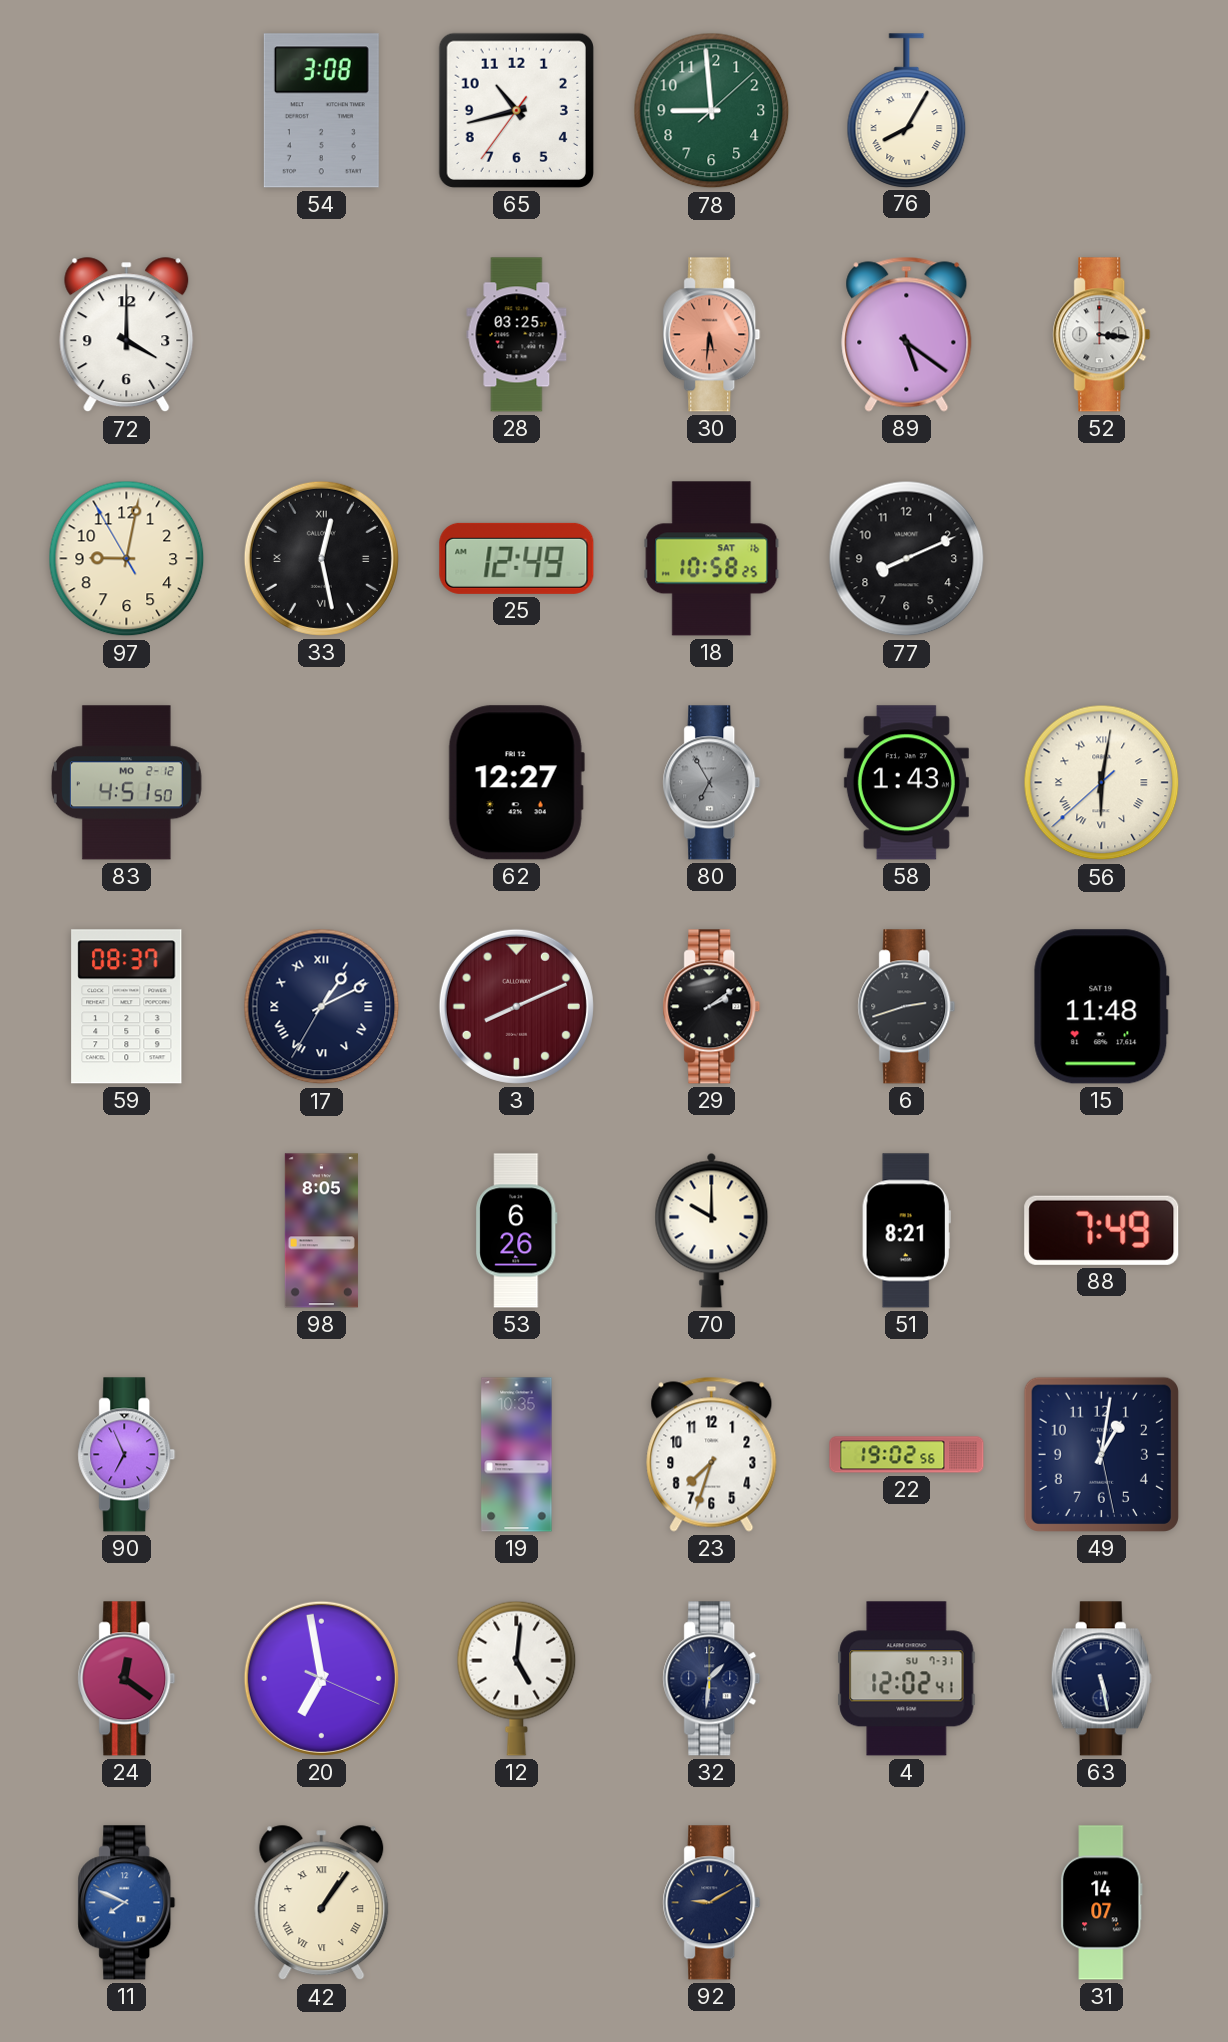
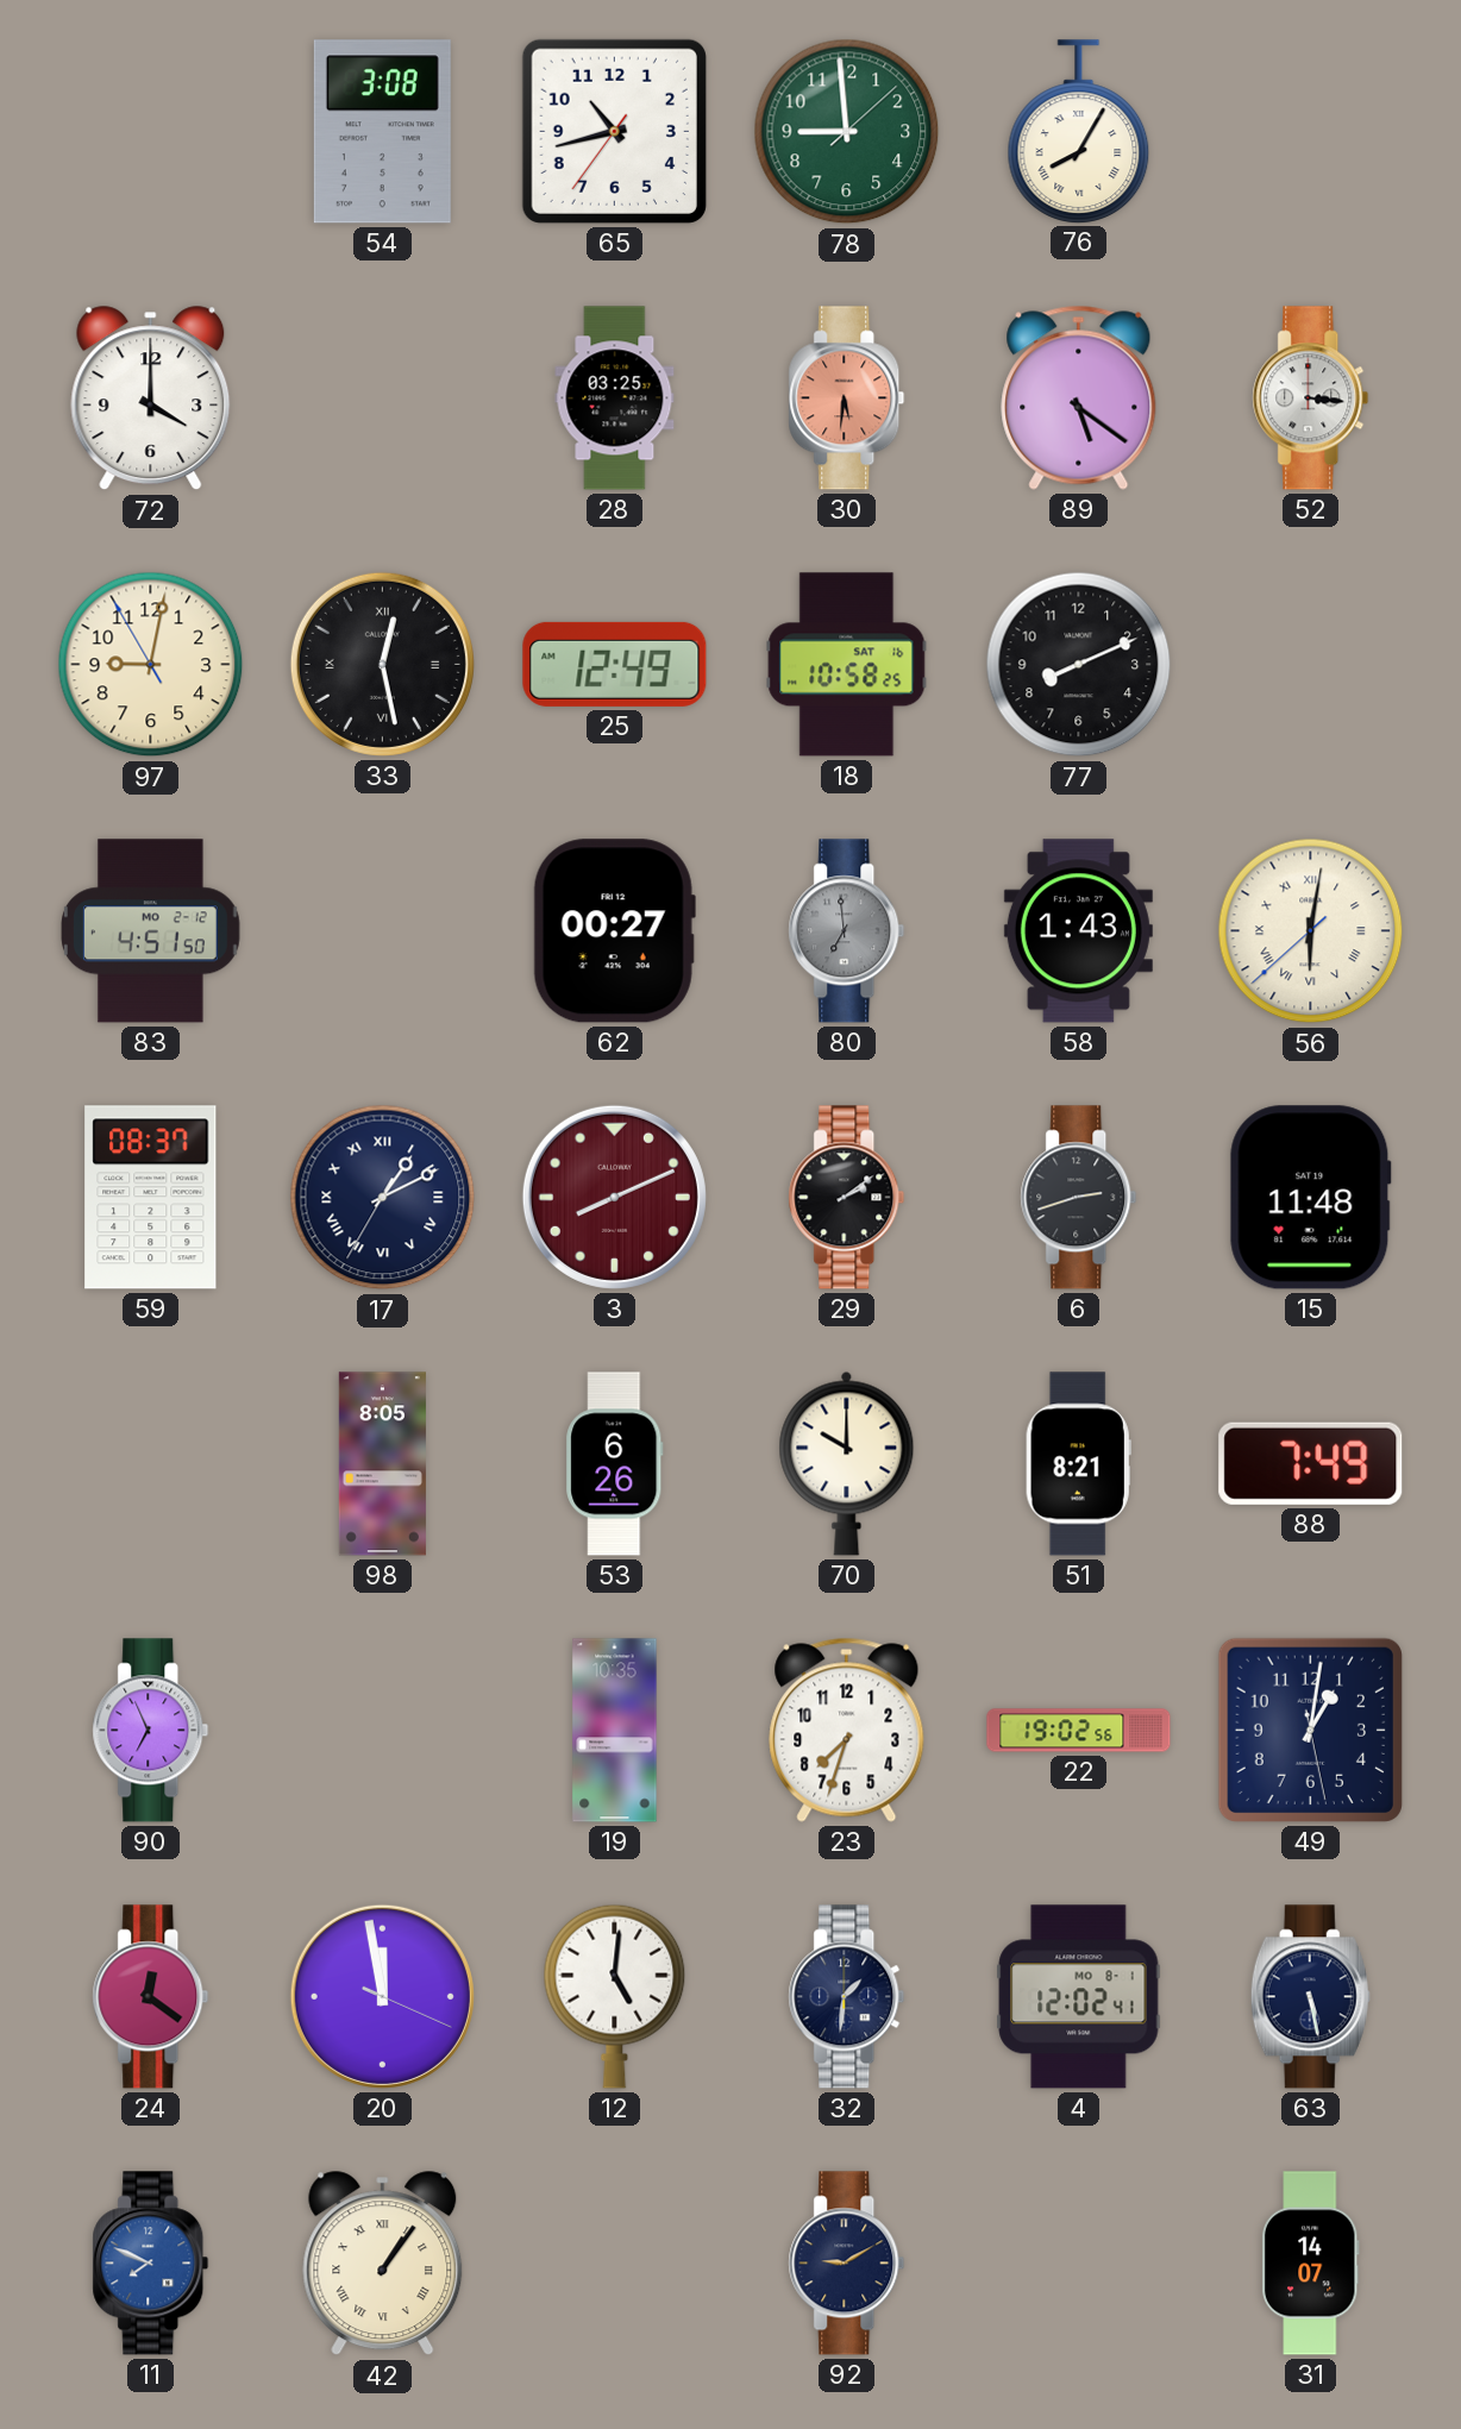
62: 12:27 -> 00:27
80: 6:55 -> 6:59
20: 6:58 -> 11:58
4 date: SU 7-31 -> MO 8-1
